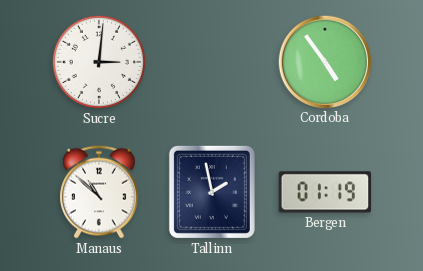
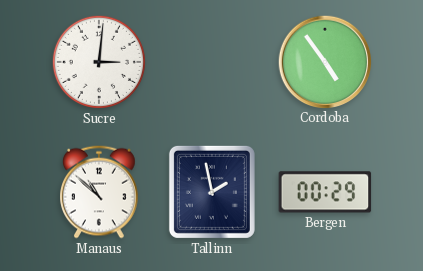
Bergen: 01:19 -> 00:29
